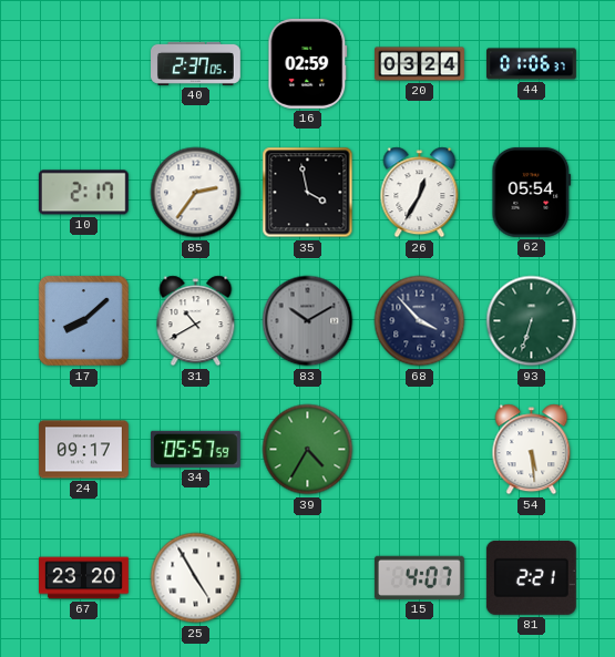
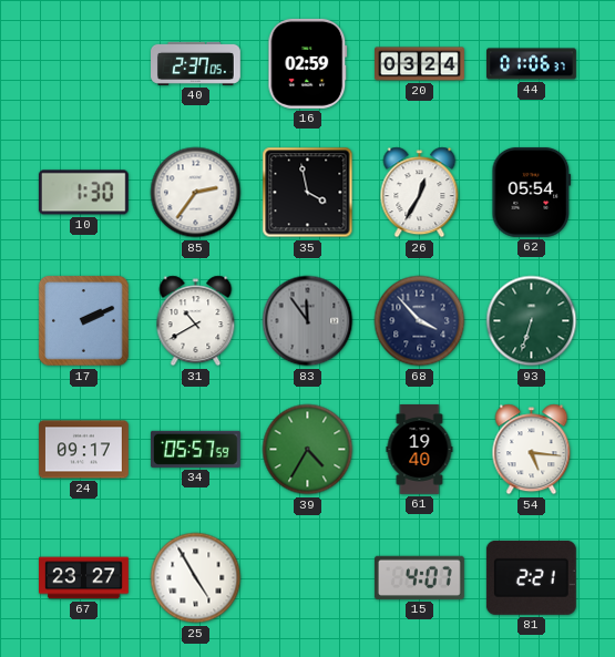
10: 2:17 -> 1:30
17: 8:08 -> 2:11
83: 10:10 -> 11:54
61: none -> 19:40
54: 5:29 -> 5:16
67: 23:20 -> 23:27
